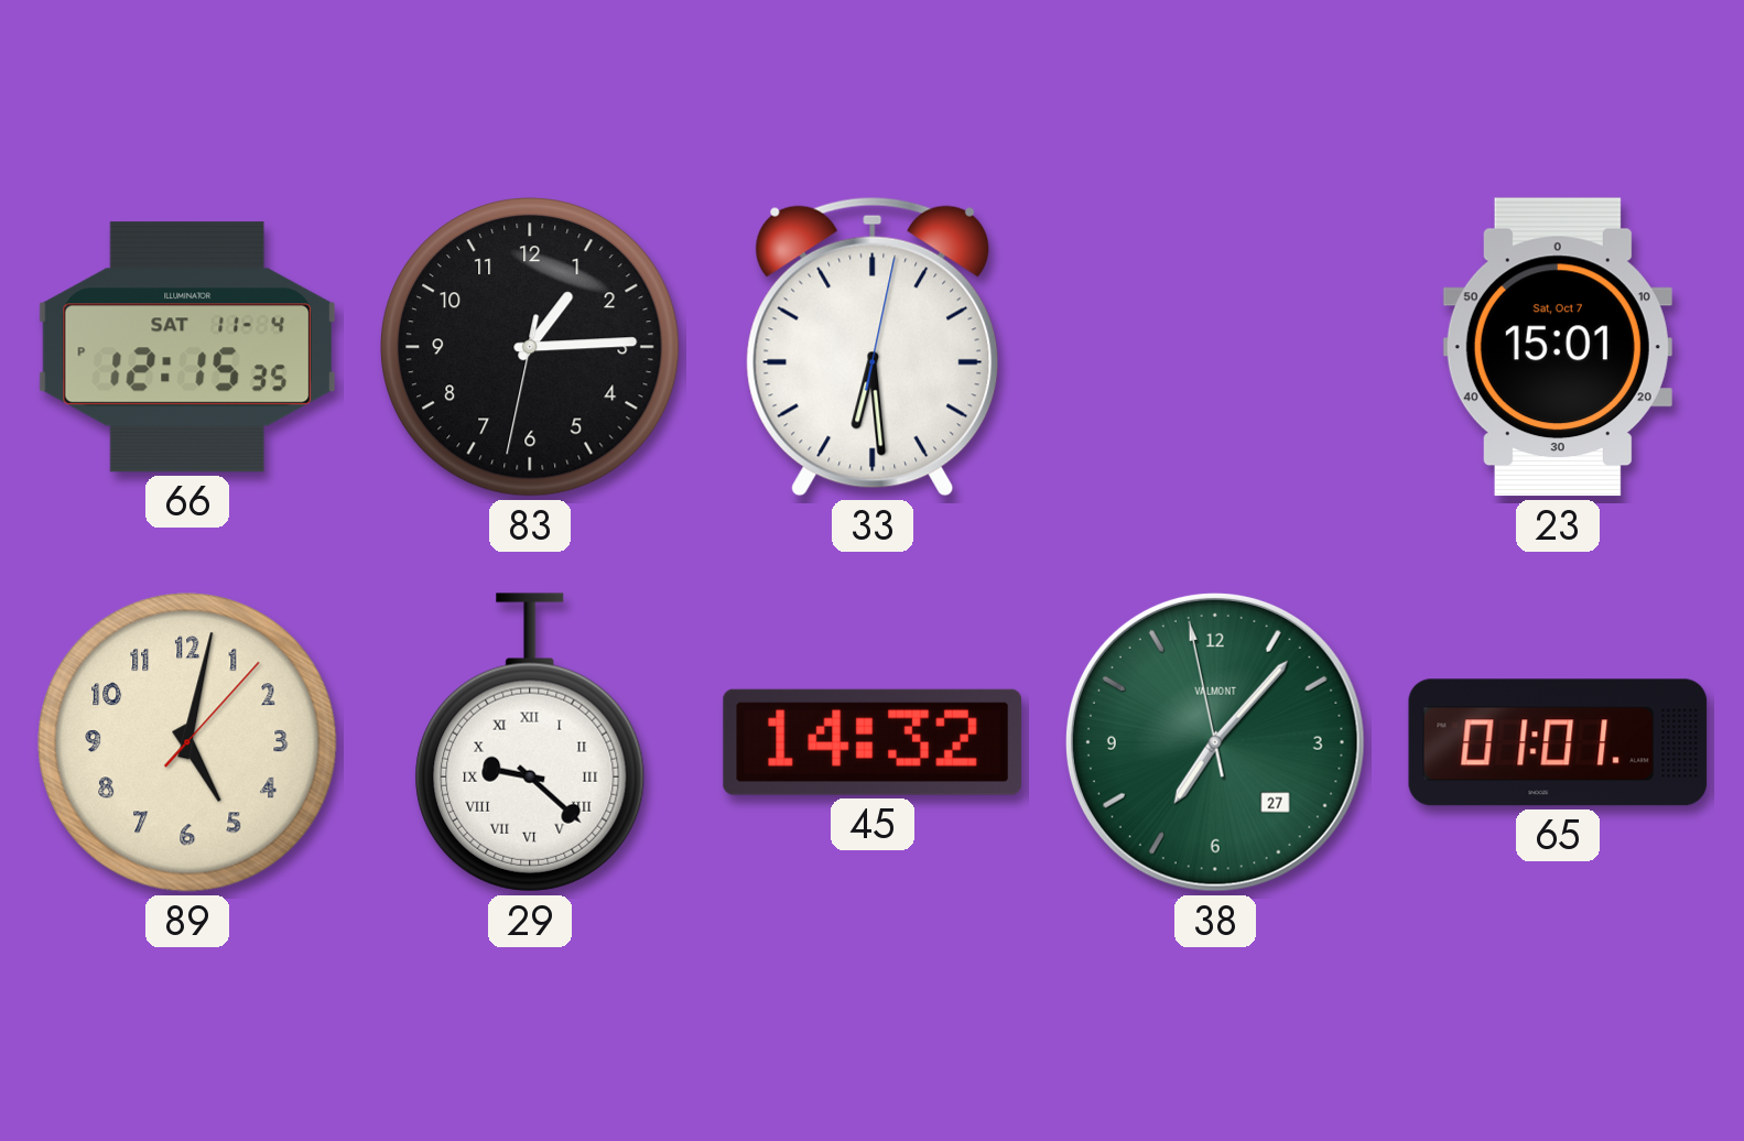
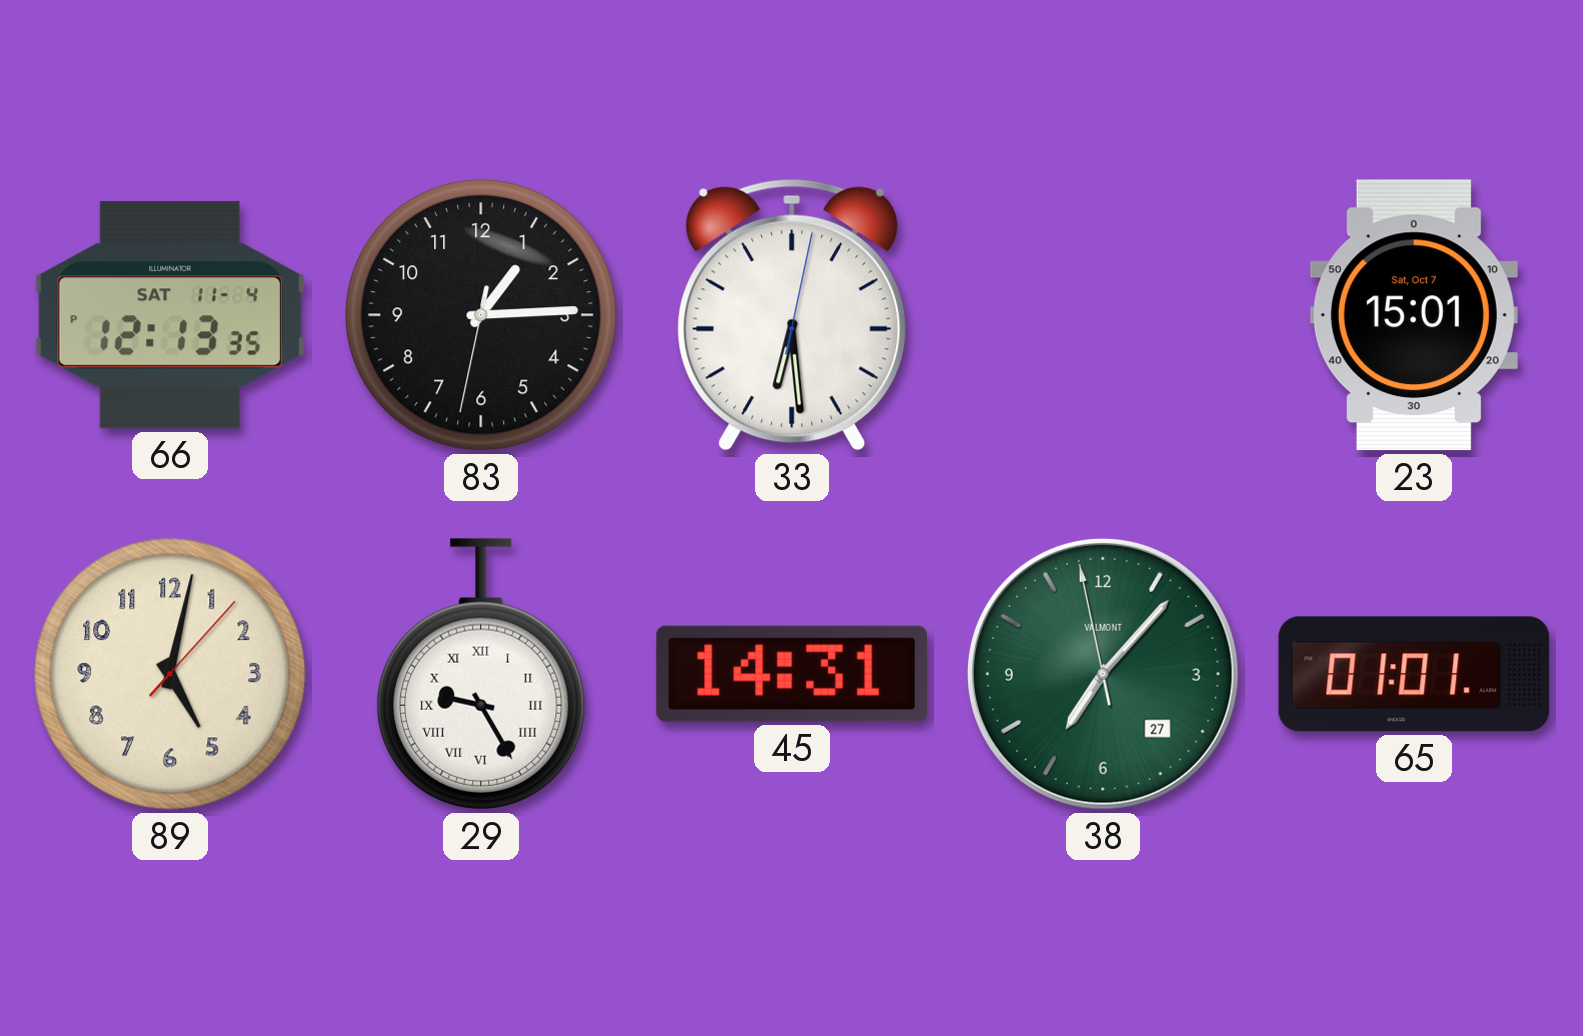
66: 12:15 -> 12:13
29: 9:22 -> 9:25
45: 14:32 -> 14:31
